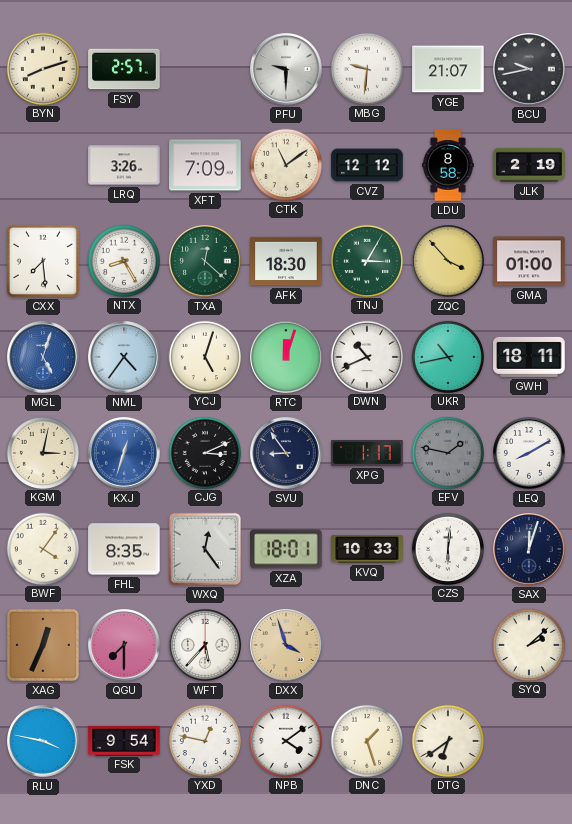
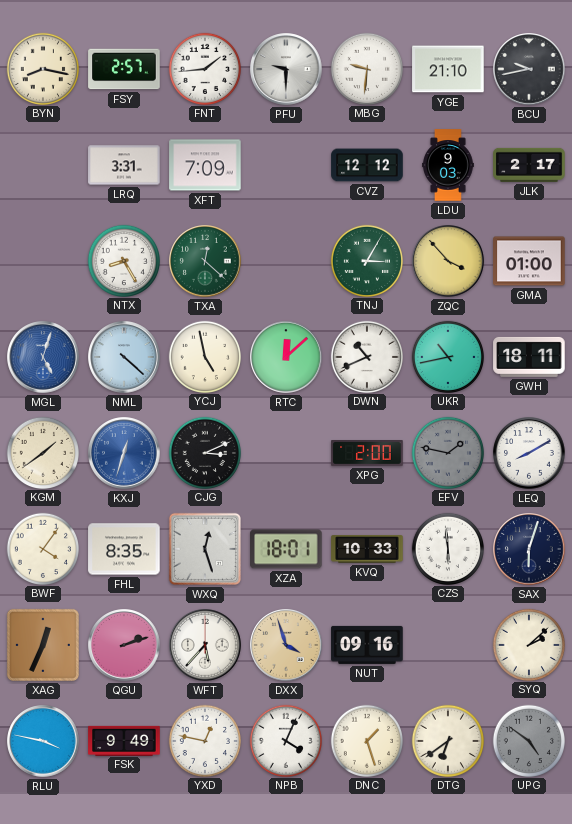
BYN: 8:12 -> 8:17
FNT: none -> 1:44
YGE: 21:07 -> 21:10
LRQ: 3:26 -> 3:31
CTK: 11:09 -> none
LDU: 8:58 -> 9:03
JLK: 2:19 -> 2:17
CXX: 7:29 -> none
AFK: 18:30 -> none
NML: 4:36 -> 4:22
YCJ: 5:03 -> 4:58
RTC: 12:03 -> 12:08
KGM: 3:02 -> 1:39
SVU: 8:54 -> none
XPG: 1:17 -> 2:00
WXQ: 12:24 -> 12:27
CZS: 6:01 -> 5:59
SAX: 12:03 -> 6:03
QGU: 7:30 -> 2:12
NUT: none -> 09:16
FSK: 9:54 -> 9:49
NPB: 4:09 -> 4:04
UPG: none -> 4:51
